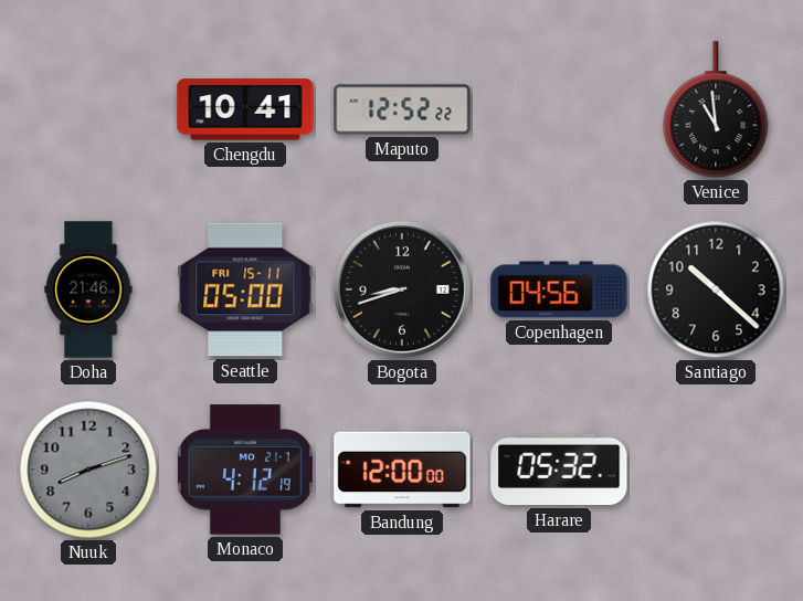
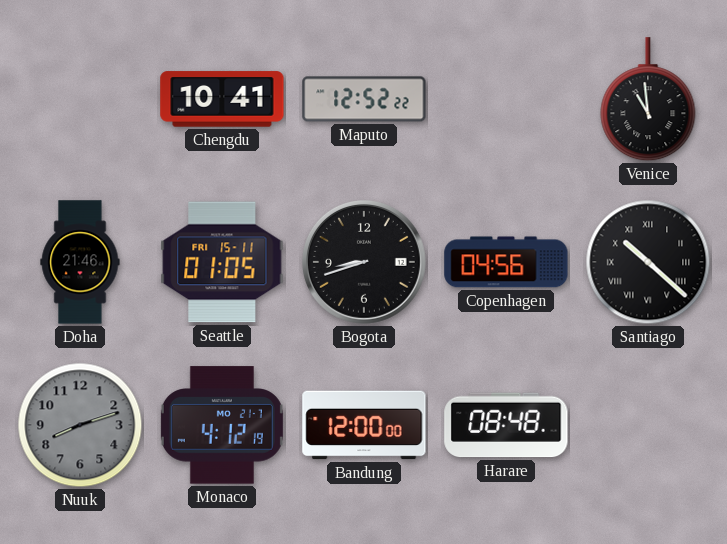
Seattle: 05:00 -> 01:05
Santiago numerals: Arabic -> Roman
Harare: 05:32 -> 08:48
